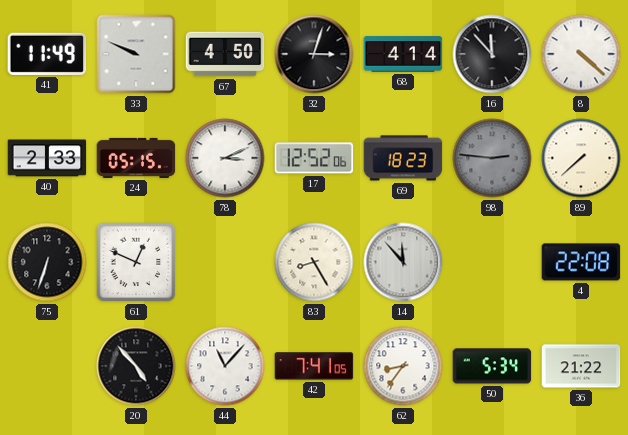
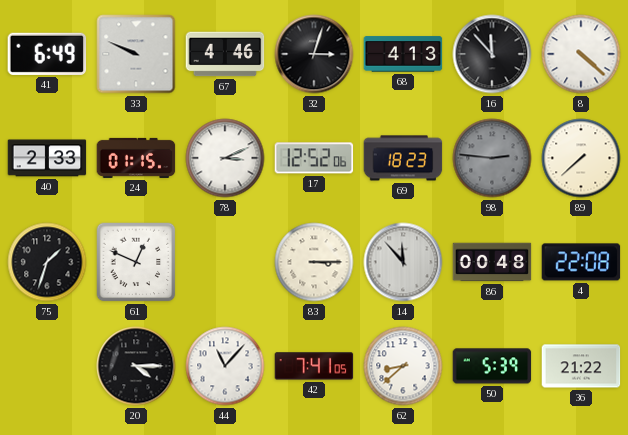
41: 11:49 -> 6:49
67: 4:50 -> 4:46
68: 4:14 -> 4:13
24: 05:15 -> 01:15
75: 6:33 -> 1:33
83: 8:25 -> 3:15
86: none -> 00:48
20: 4:53 -> 4:15
62: 8:36 -> 8:38
50: 5:34 -> 5:39
